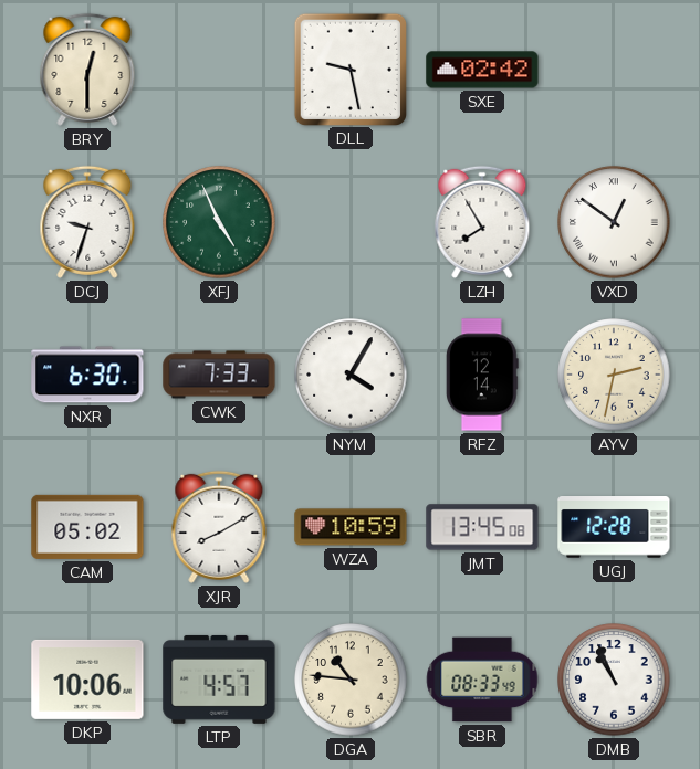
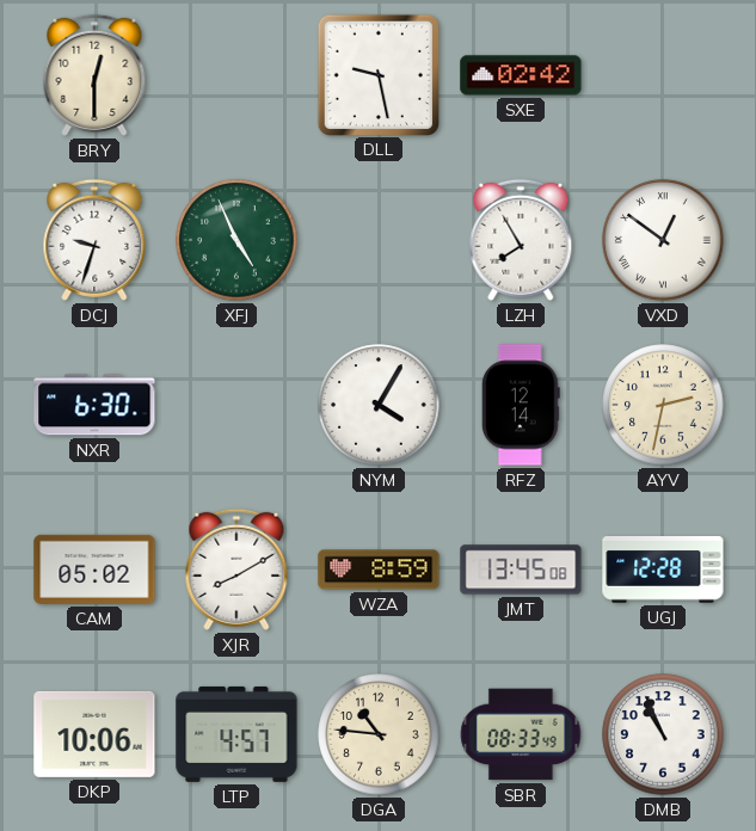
CWK: 7:33 -> none
WZA: 10:59 -> 8:59
